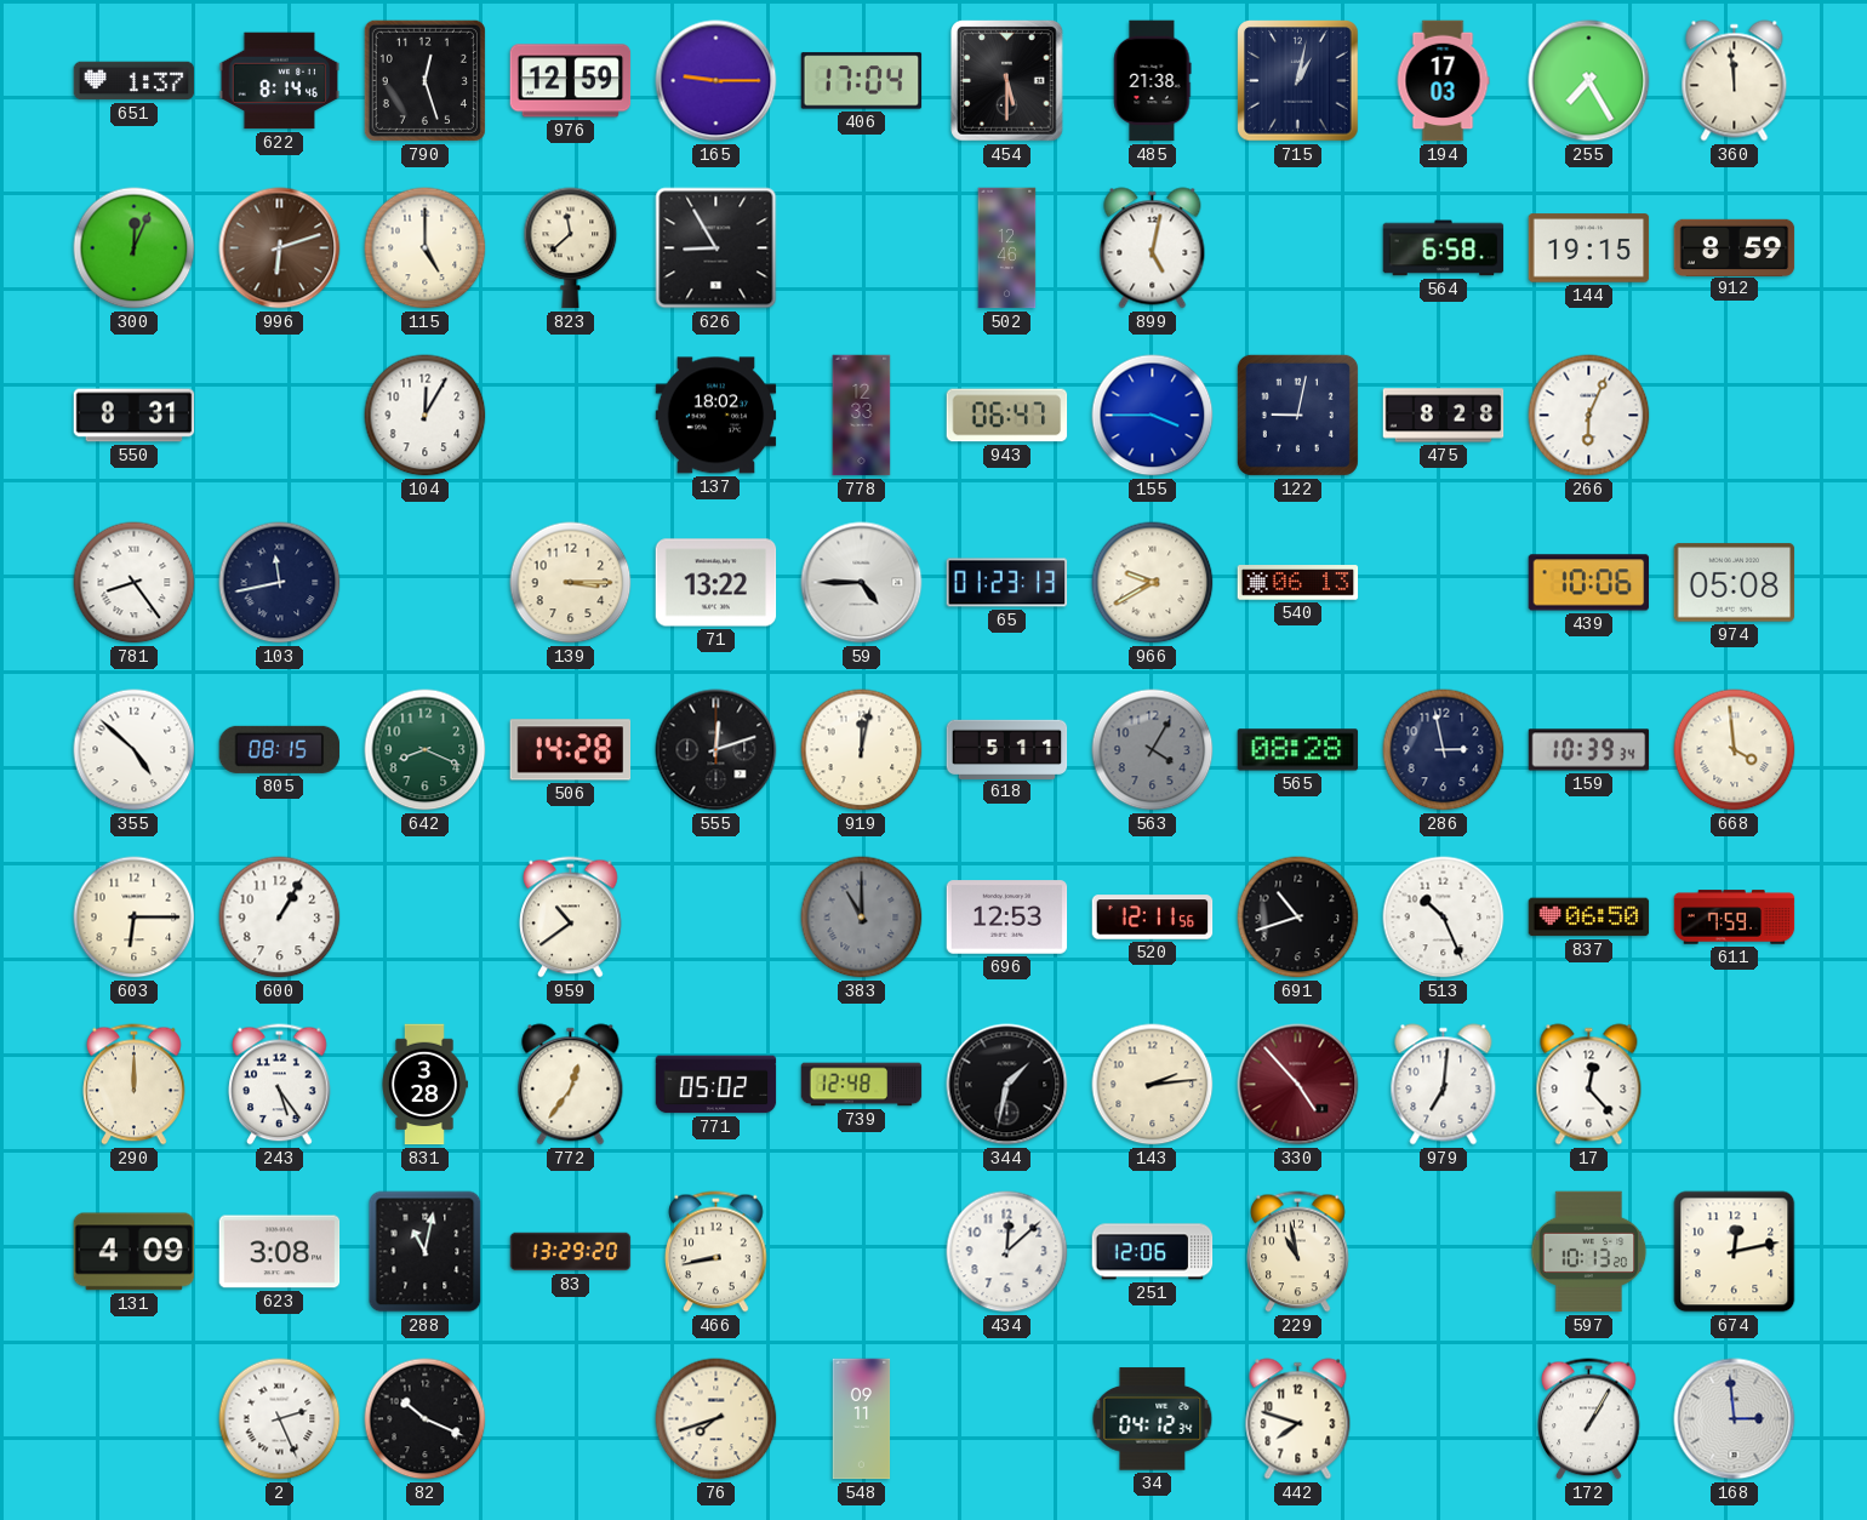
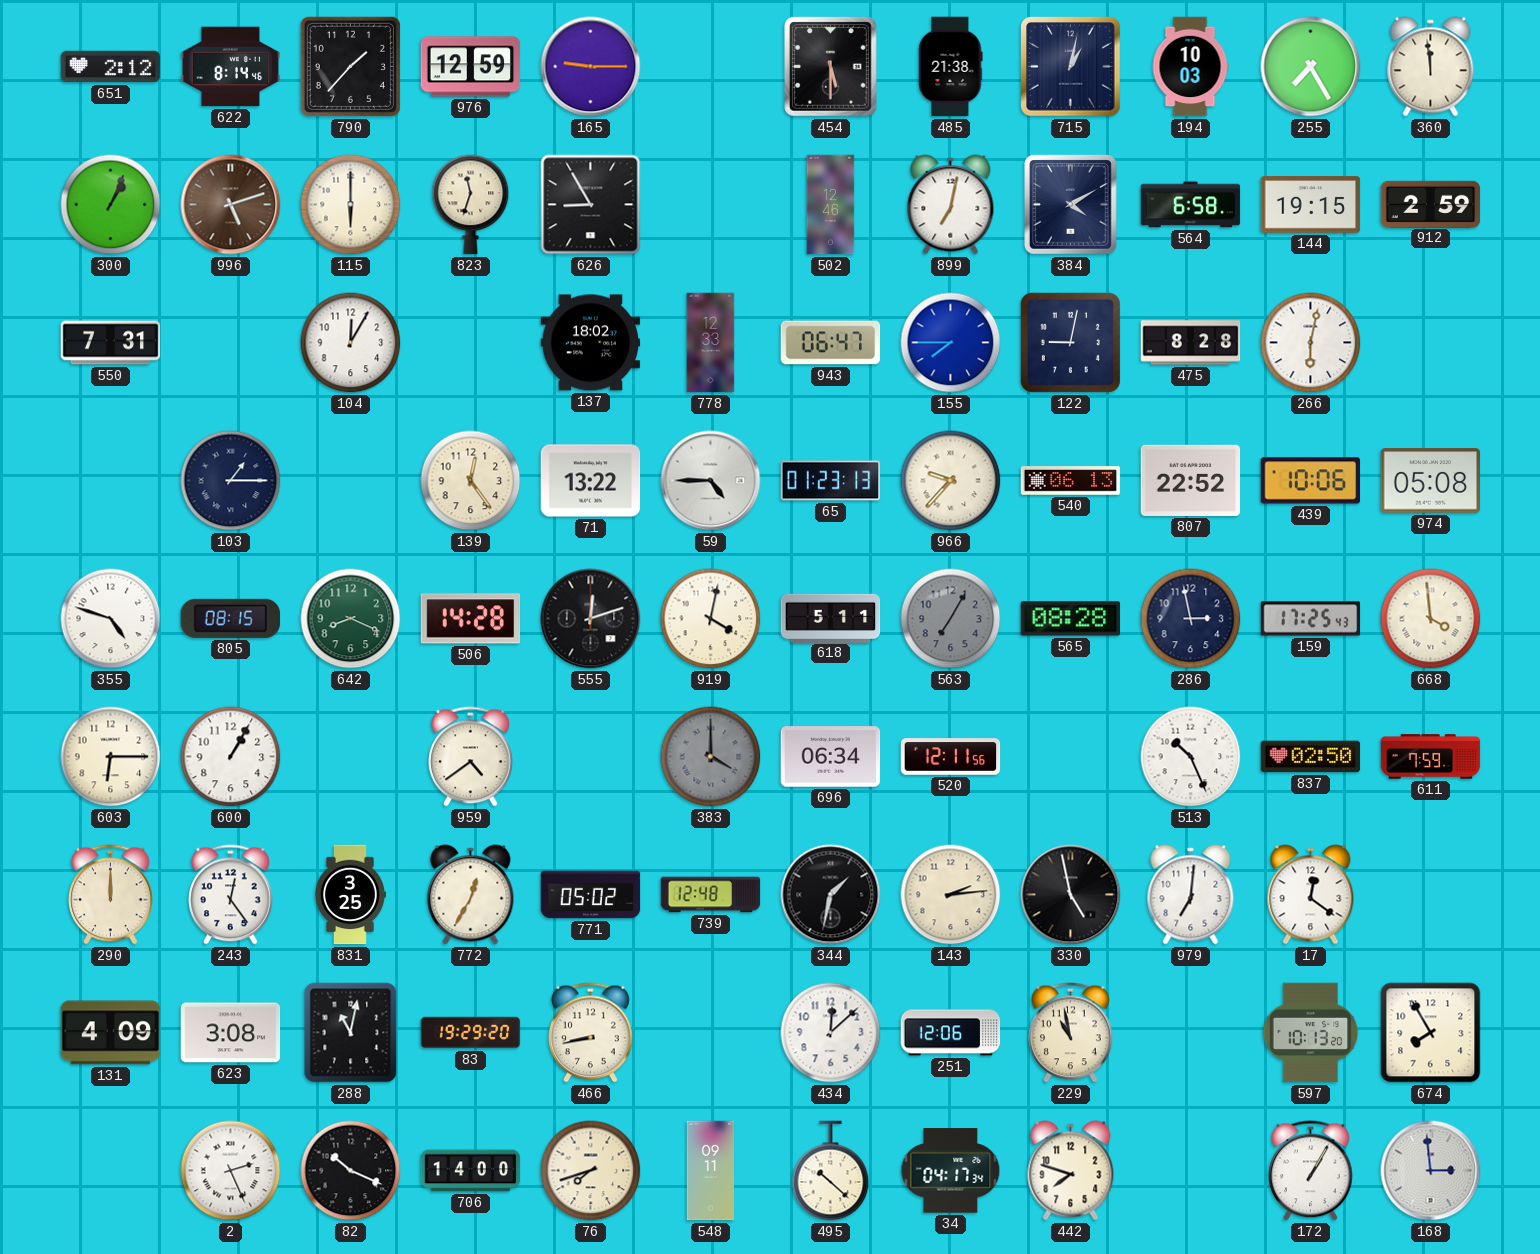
651: 1:37 -> 2:12
790: 12:27 -> 1:37
406: 17:04 -> none
194: 17:03 -> 10:03
300: 12:04 -> 1:04
996: 6:12 -> 5:12
115: 5:00 -> 6:00
823: 11:38 -> 11:33
899: 5:02 -> 7:02
384: none -> 4:10
912: 8:59 -> 2:59
550: 8:31 -> 7:31
155: 3:45 -> 7:45
266: 6:04 -> 6:02
781: 8:24 -> none
103: 11:43 -> 1:15
139: 3:15 -> 12:24
966: 9:40 -> 9:37
807: none -> 22:52
355: 4:52 -> 4:48
919: 12:02 -> 4:02
563: 4:05 -> 7:05
159: 10:39 -> 17:25
959: 10:39 -> 4:39
383: 11:00 -> 4:00
696: 12:53 -> 06:34
691: 10:42 -> none
837: 06:50 -> 02:50
243: 5:24 -> 12:24
831: 3:28 -> 3:25
772: 12:36 -> 12:35
330: 4:53 -> 4:58
330 dial: burgundy -> black
17: 12:23 -> 12:21
83: 13:29 -> 19:29
674: 12:13 -> 7:55
706: none -> 14:00
495: none -> 10:22
34: 04:12 -> 04:17
